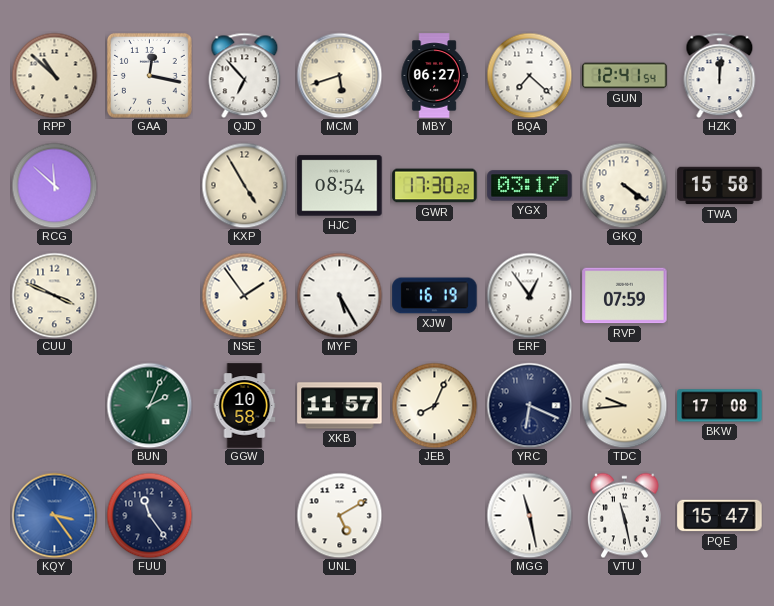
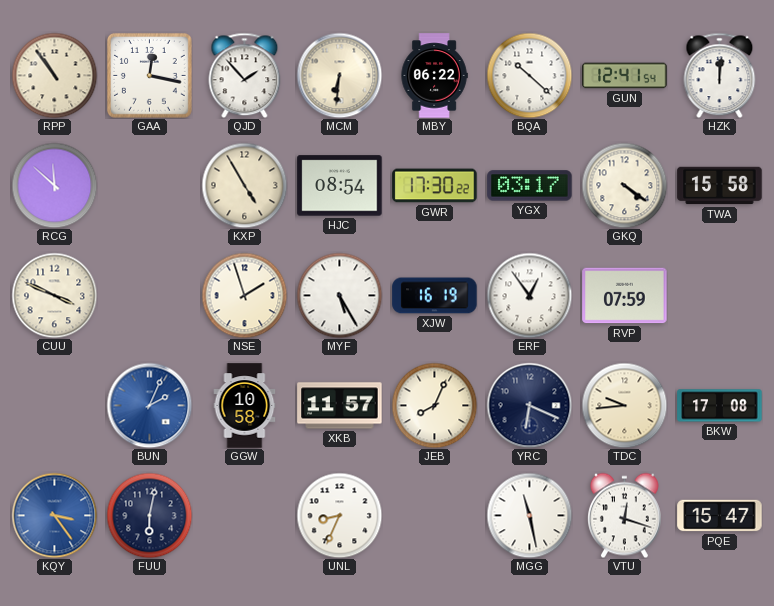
RPP: 10:52 -> 10:54
QJD: 6:53 -> 1:53
MCM: 5:42 -> 6:31
MBY: 06:27 -> 06:22
BQA: 7:22 -> 10:22
NSE: 1:54 -> 1:57
BUN dial: green -> blue
FUU: 11:24 -> 6:02
UNL: 5:10 -> 8:34
VTU: 11:28 -> 12:18
